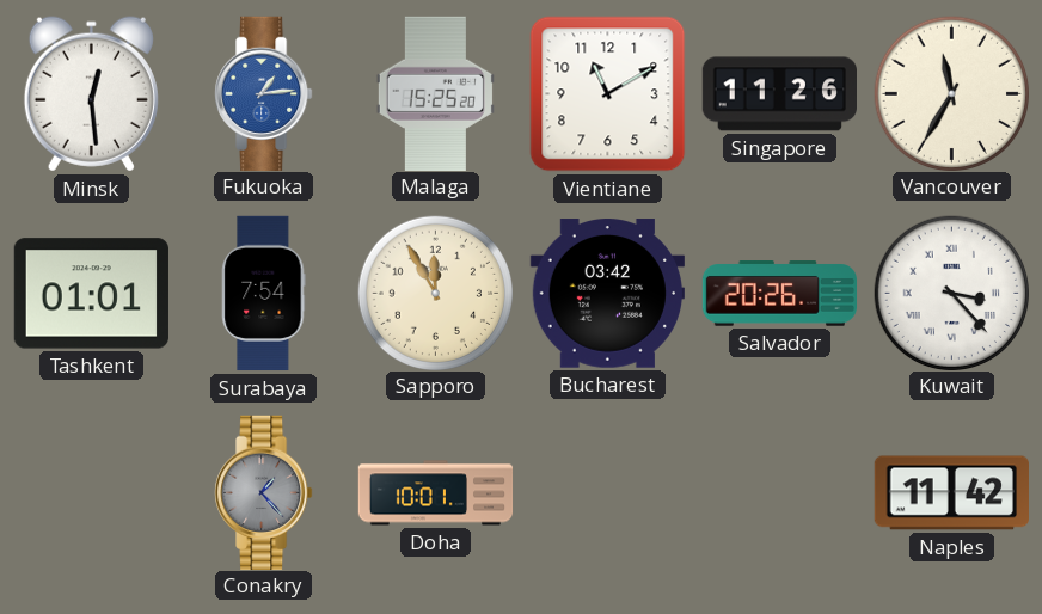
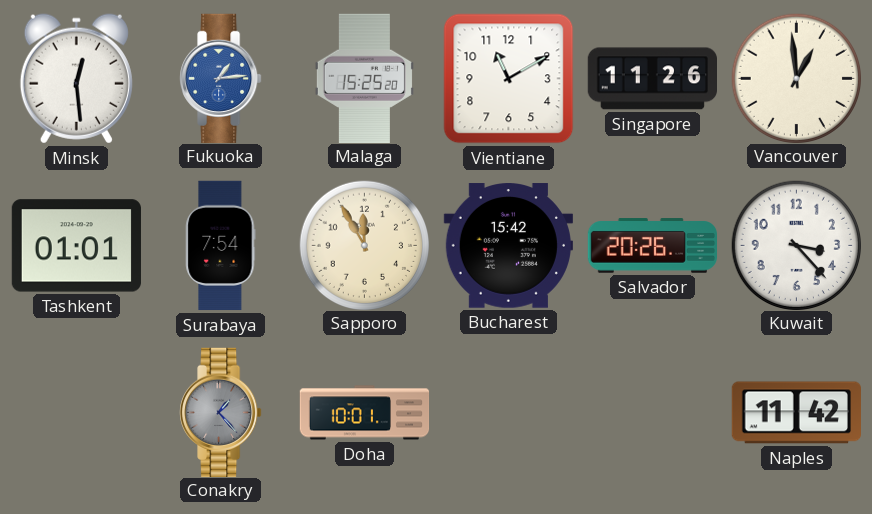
Vancouver: 11:35 -> 12:59
Bucharest: 03:42 -> 15:42
Kuwait numerals: Roman -> Arabic
